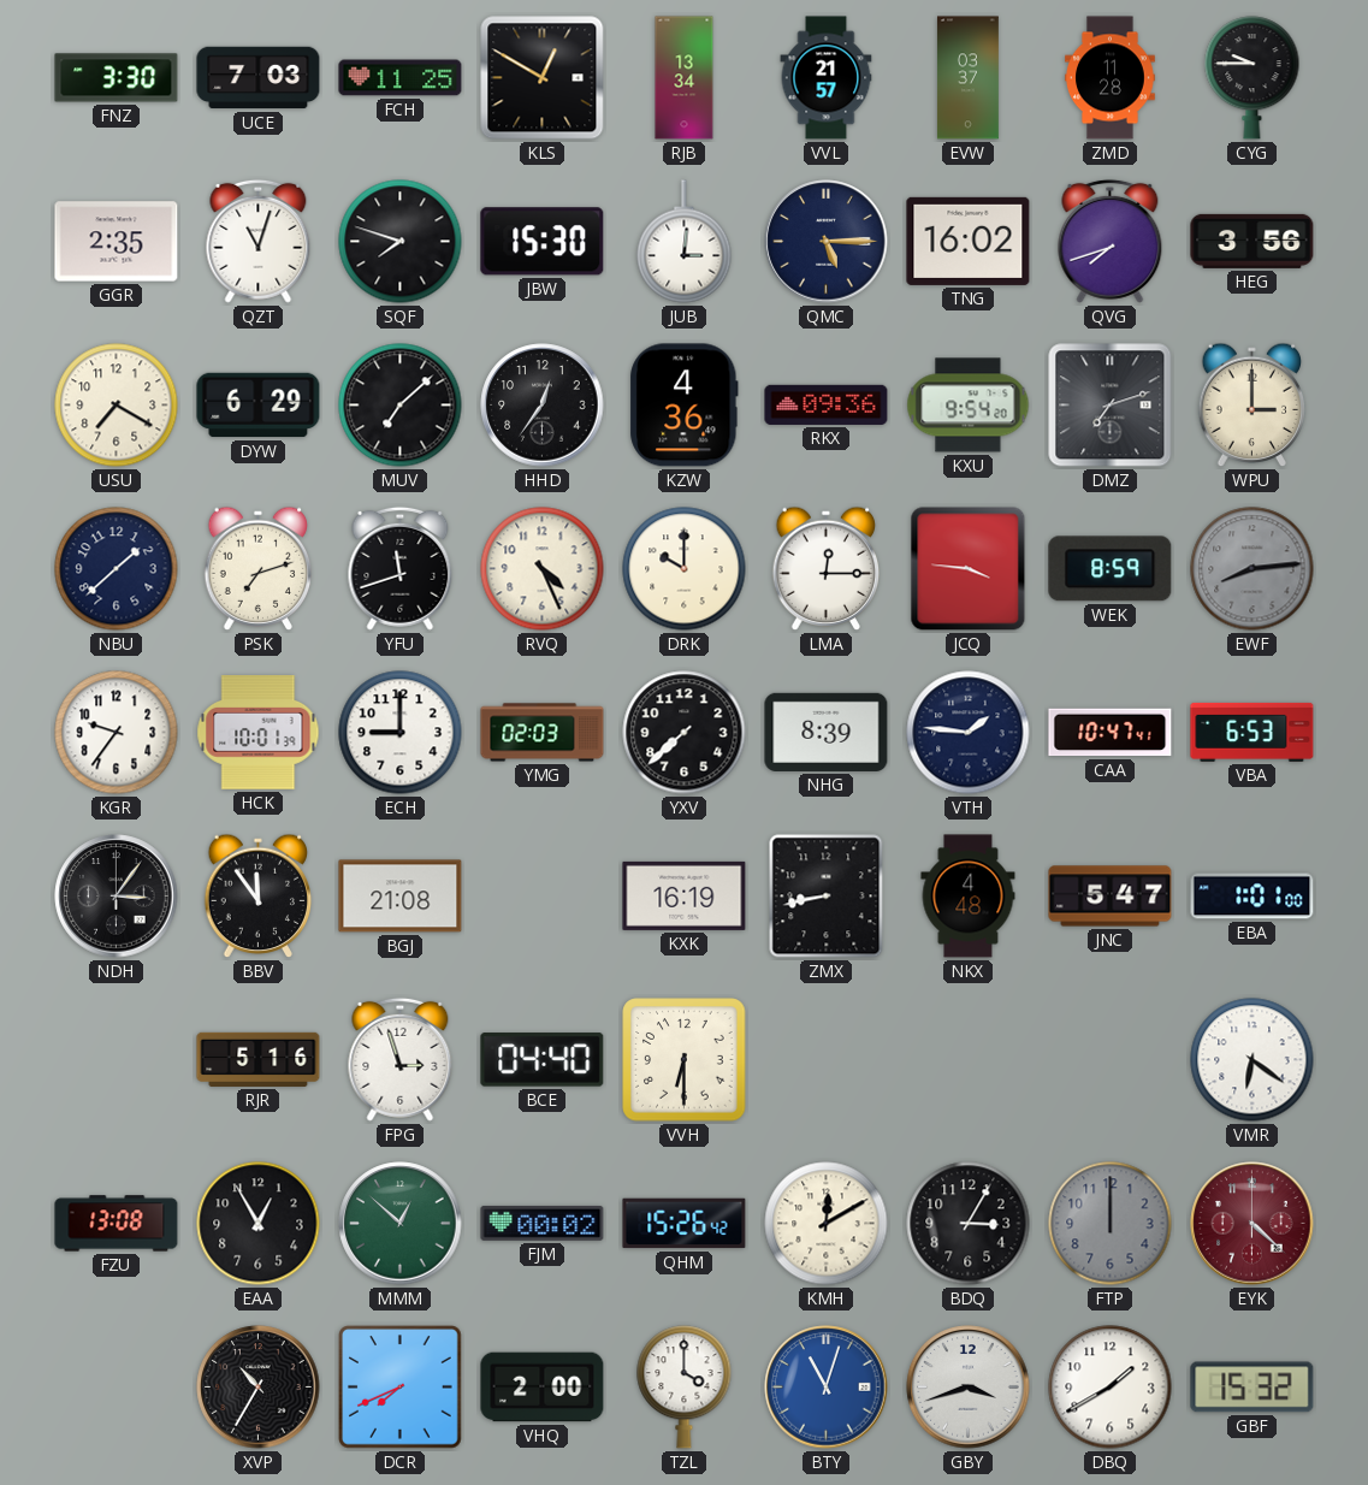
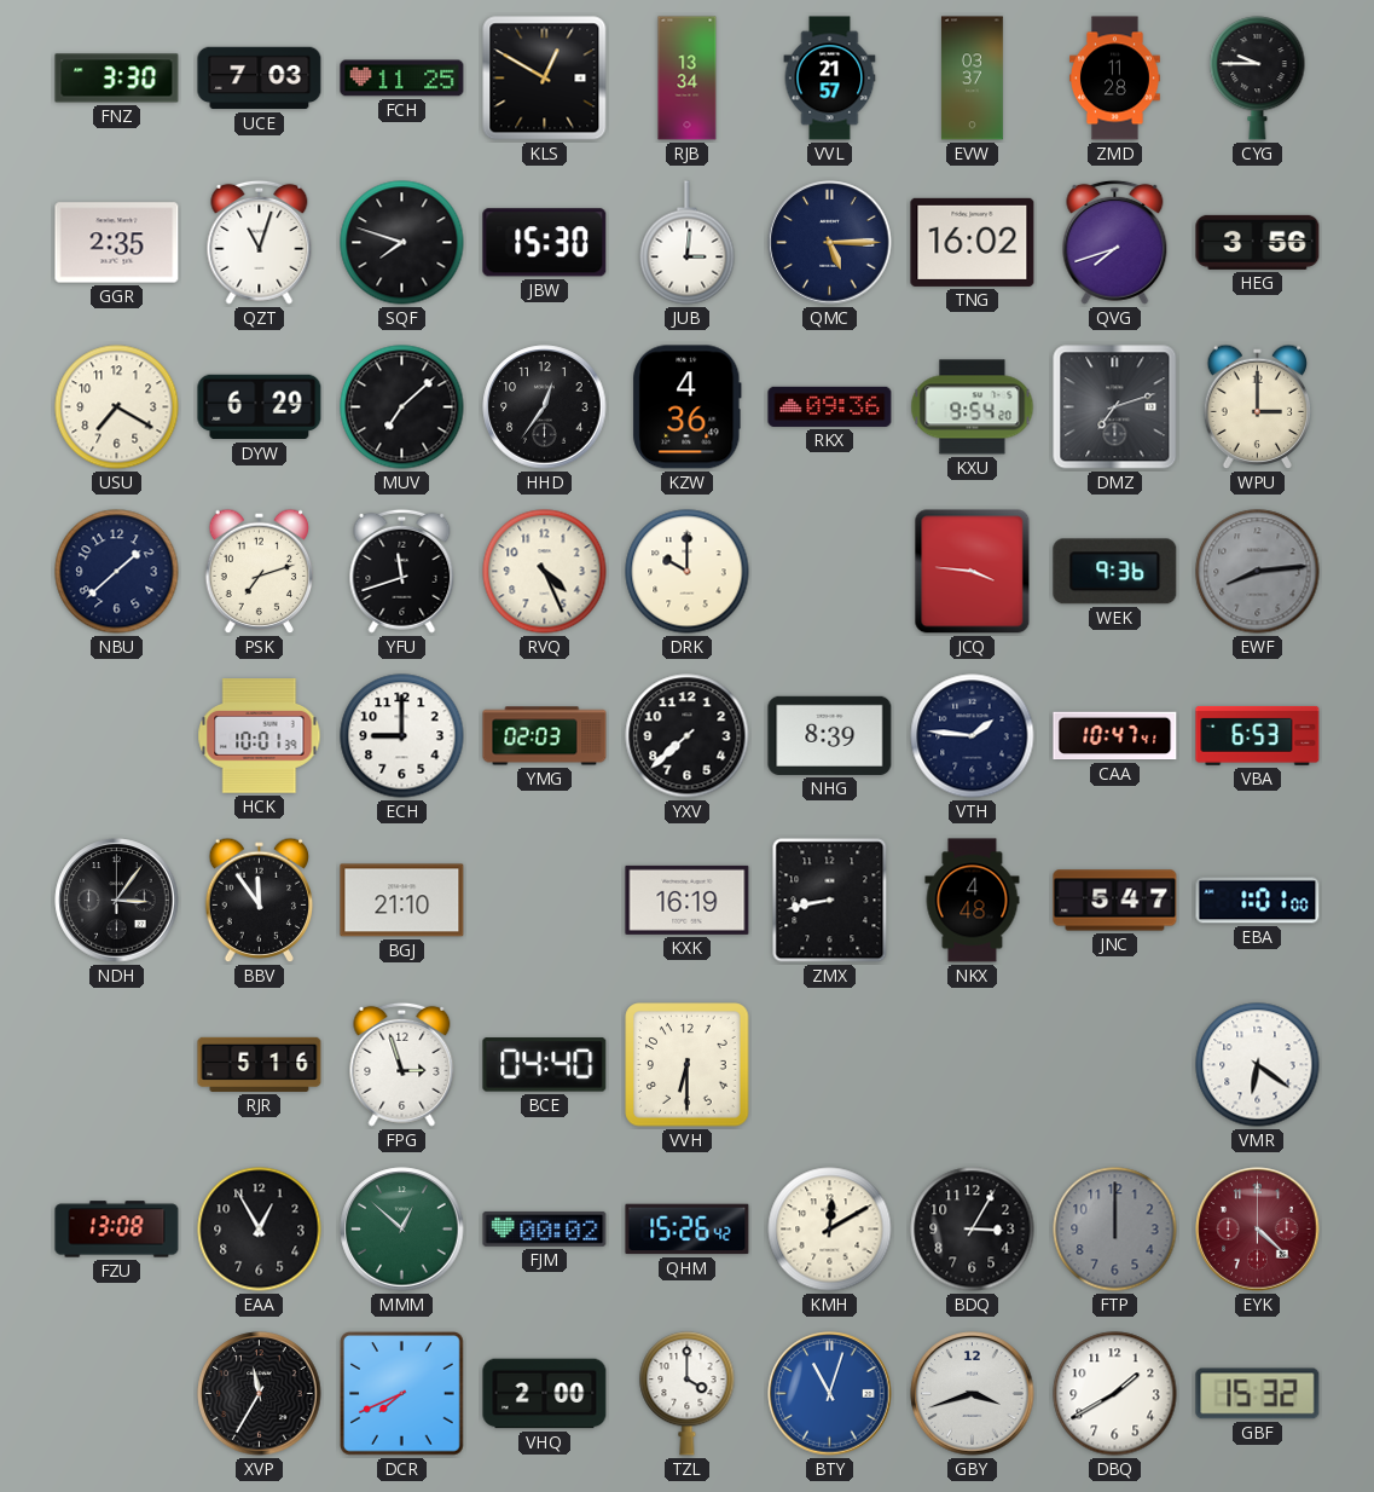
LMA: 12:15 -> none
WEK: 8:59 -> 9:36
KGR: 9:36 -> none
BGJ: 21:08 -> 21:10
XVP: 10:35 -> 11:35
